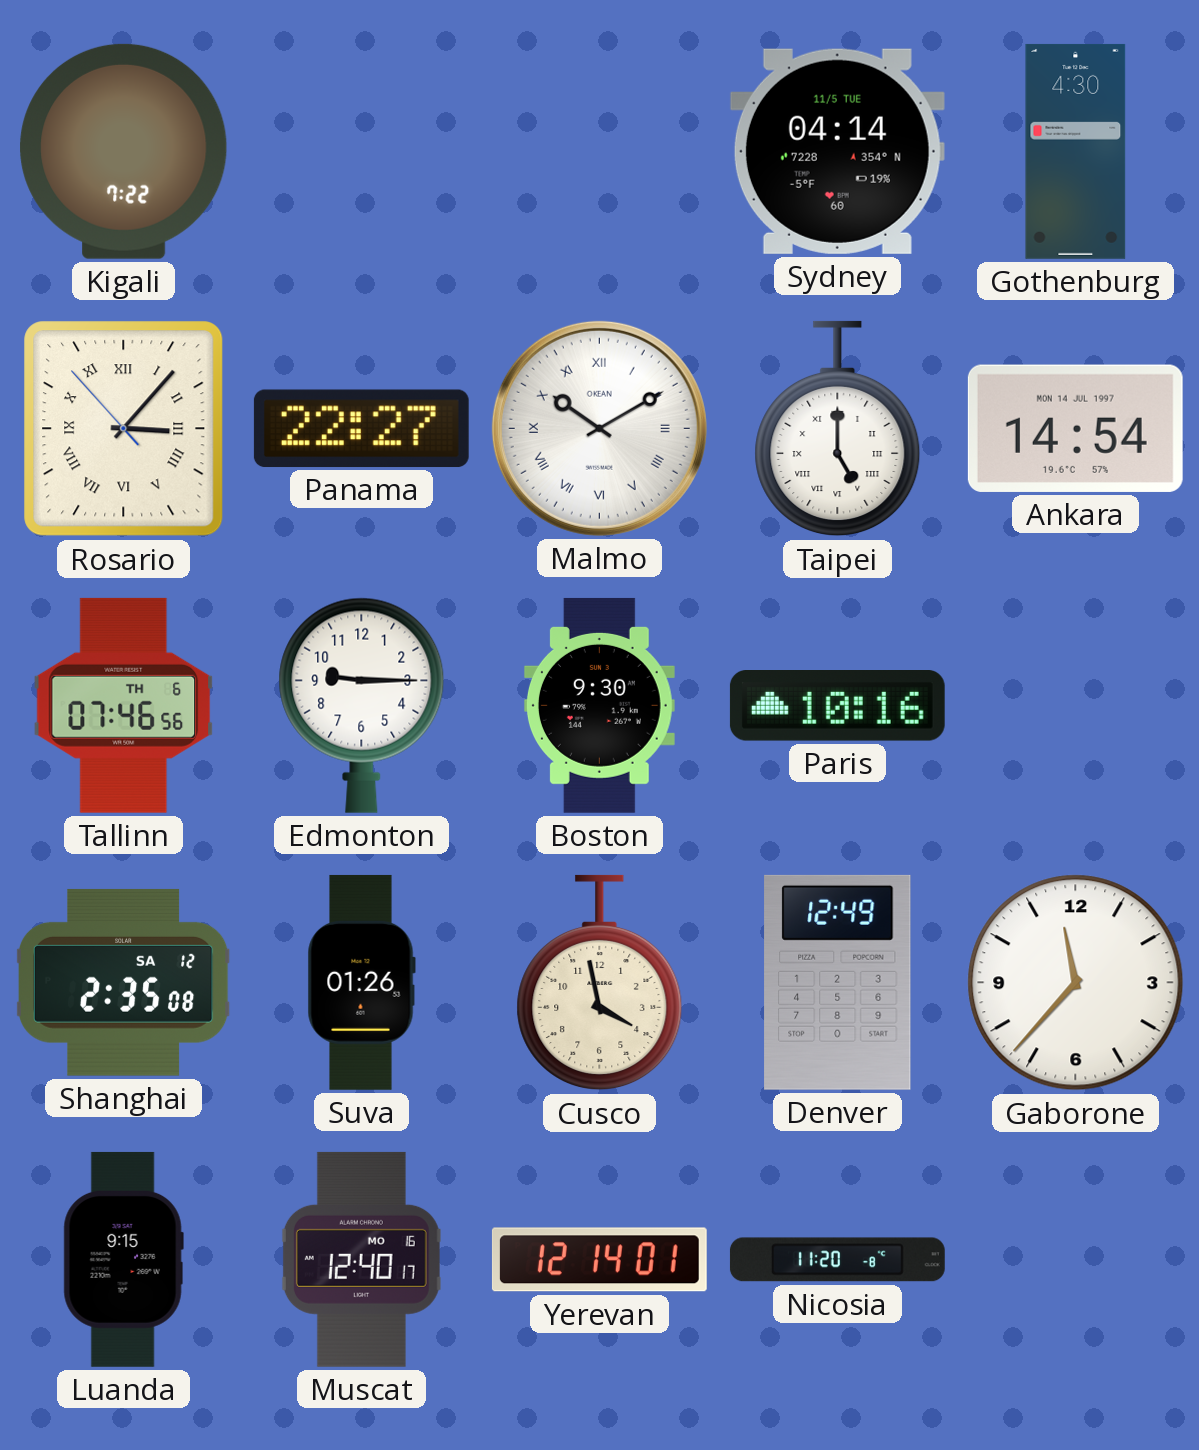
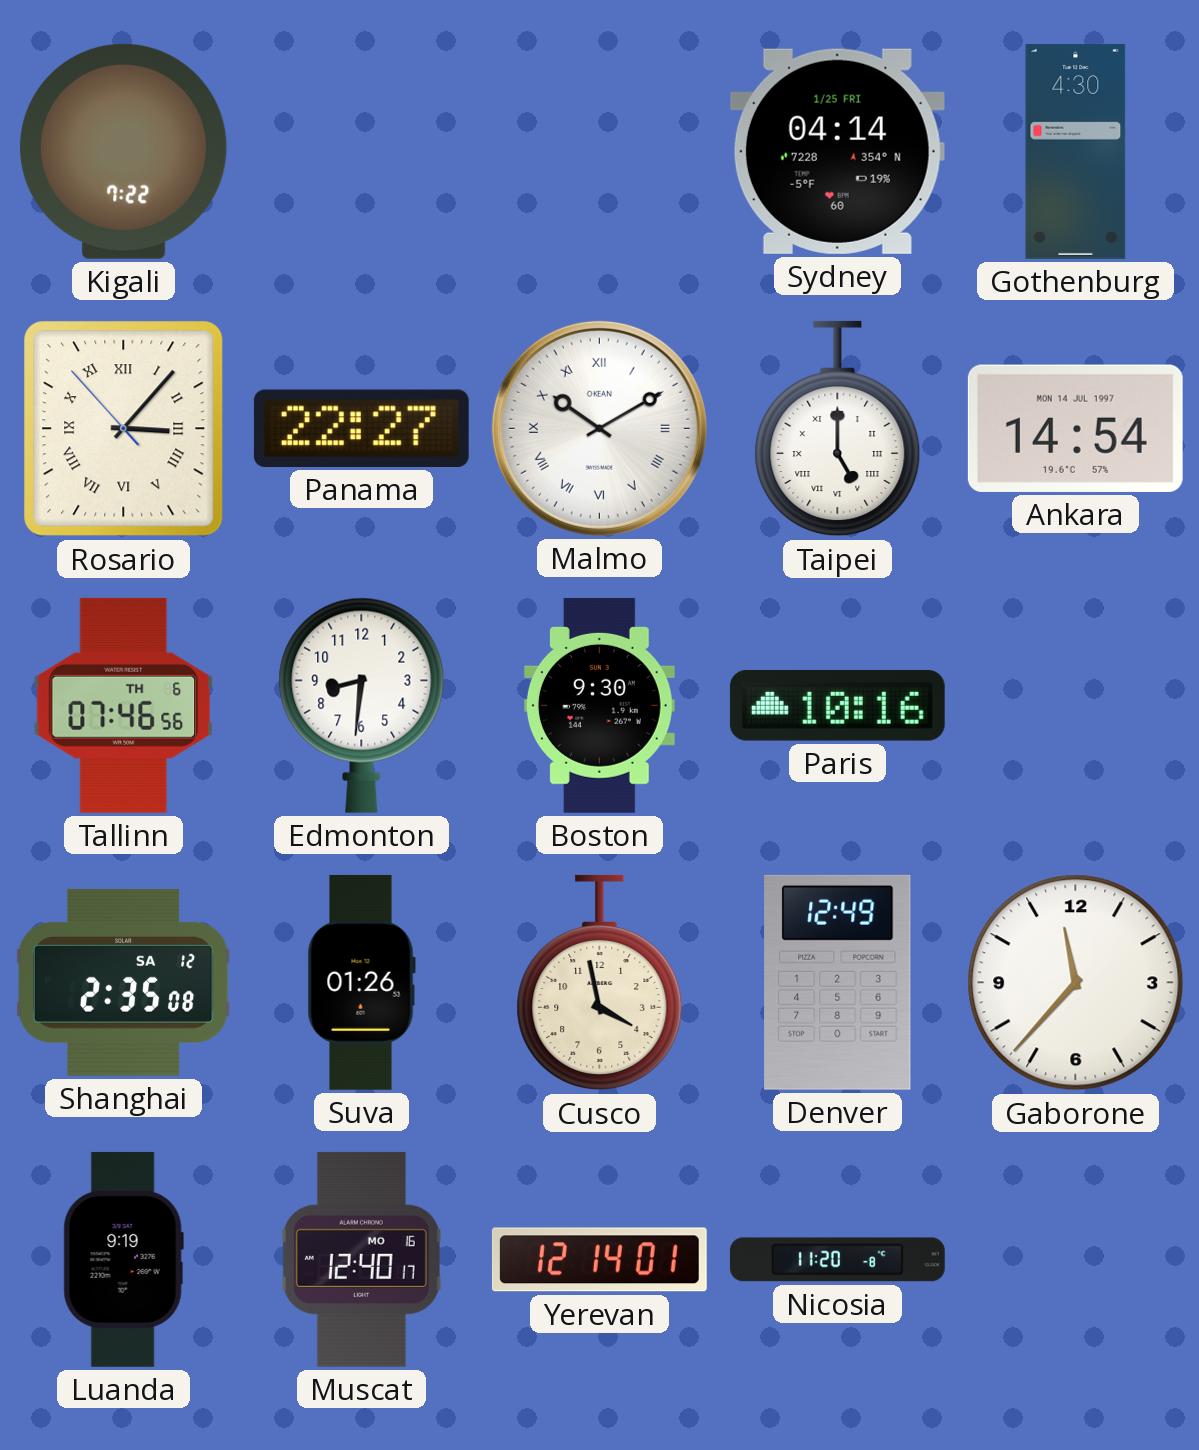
Sydney date: 11/5 TUE -> 1/25 FRI
Edmonton: 9:15 -> 8:31
Luanda: 9:15 -> 9:19
